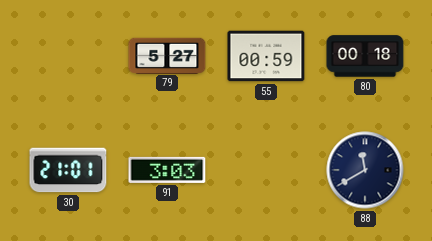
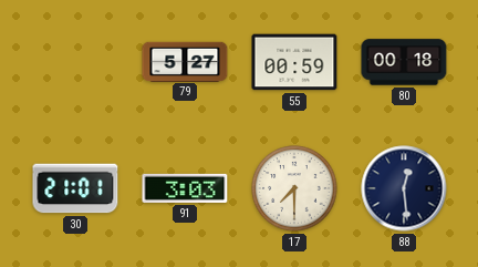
17: none -> 7:30
88: 11:40 -> 12:29
